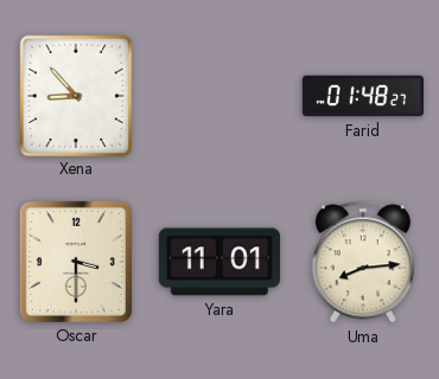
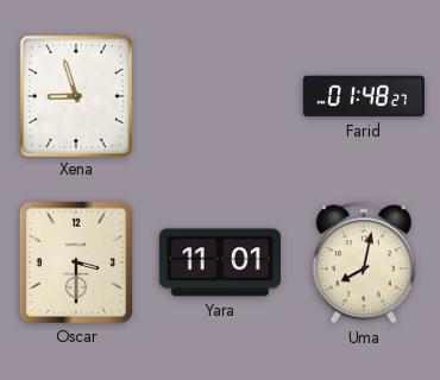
Xena: 8:53 -> 8:57
Uma: 8:14 -> 8:02
